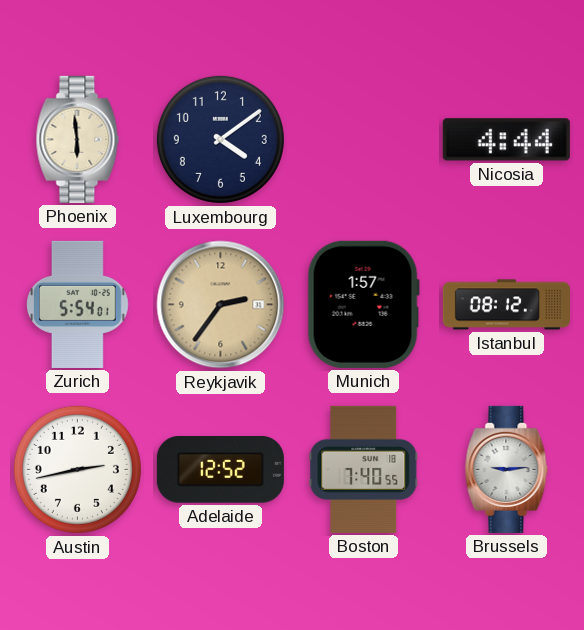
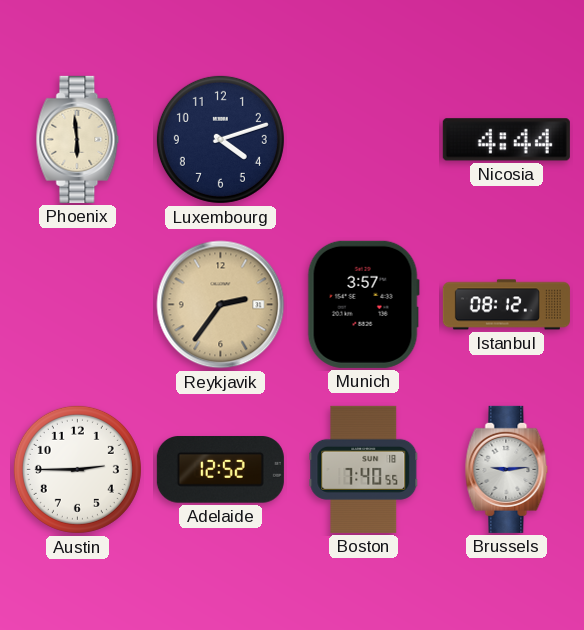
Luxembourg: 4:09 -> 4:12
Zurich: 5:54 -> none
Munich: 1:57 -> 3:57
Austin: 2:43 -> 2:45
